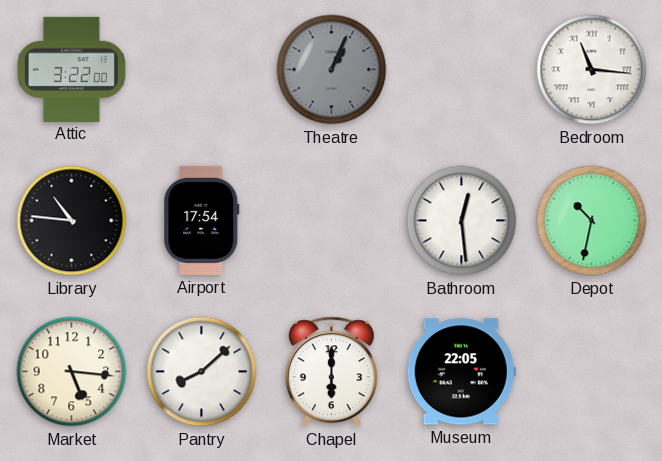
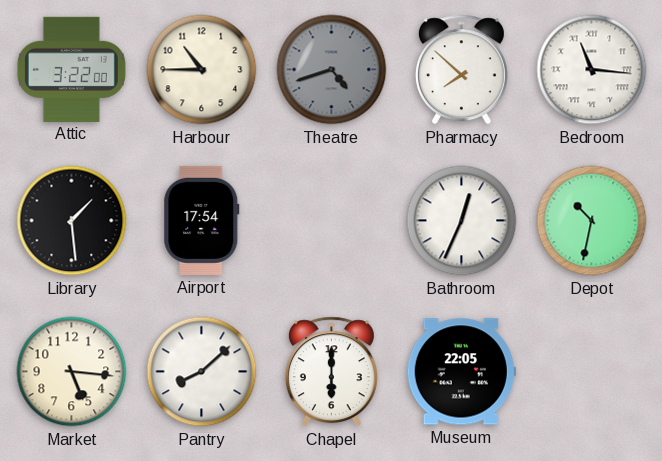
Harbour: none -> 10:45
Theatre: 1:04 -> 4:42
Pharmacy: none -> 7:52
Library: 10:46 -> 1:29
Bathroom: 12:29 -> 12:34
